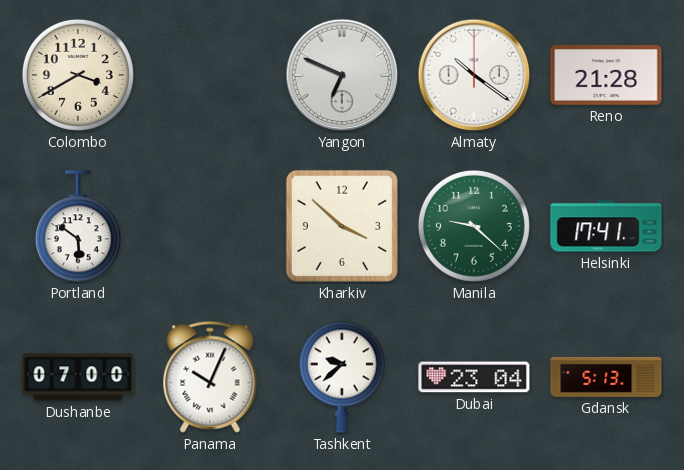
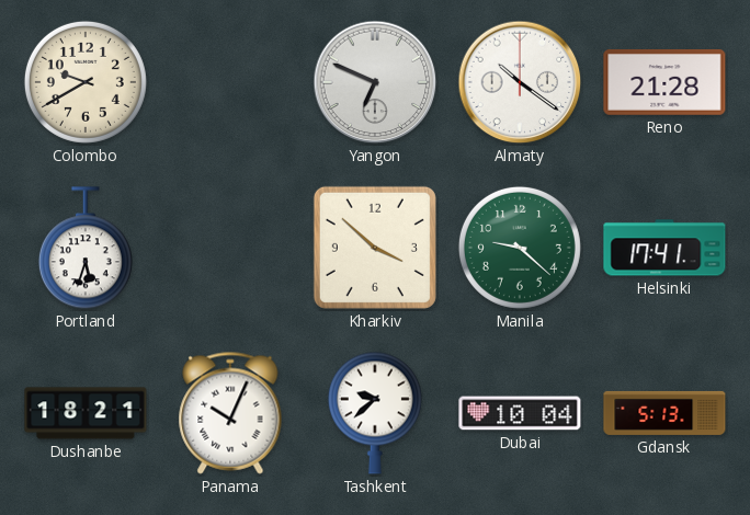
Colombo: 3:40 -> 9:40
Portland: 5:51 -> 5:33
Dushanbe: 07:00 -> 18:21
Dubai: 23:04 -> 10:04
